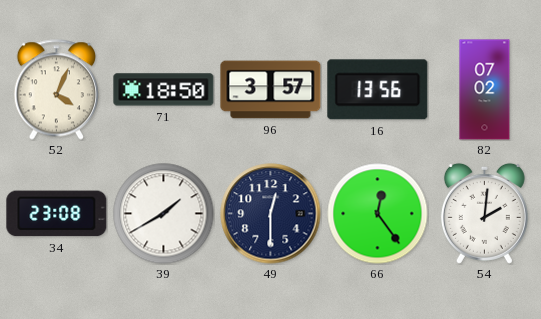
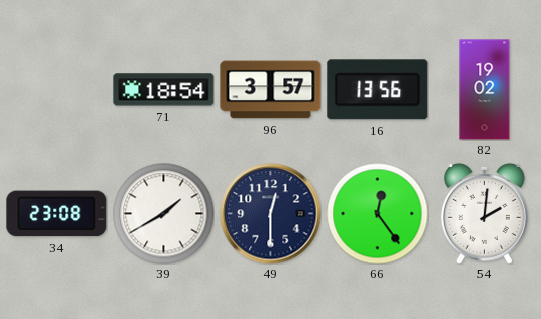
52: 4:04 -> none
71: 18:50 -> 18:54
82: 07:02 -> 19:02
